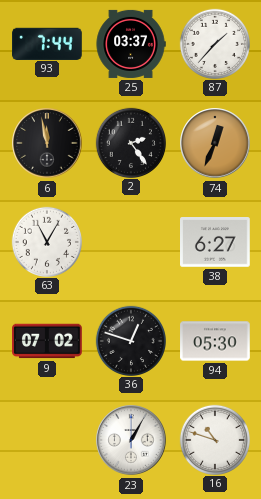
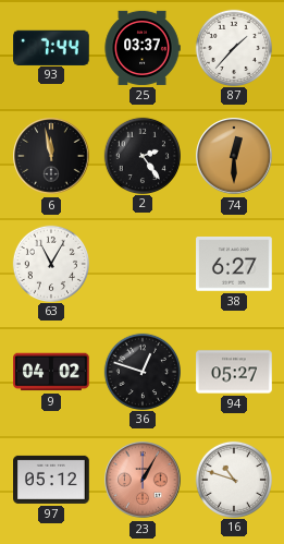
74: 12:34 -> 12:30
9: 07:02 -> 04:02
94: 05:30 -> 05:27
97: none -> 05:12
23 dial: white -> salmon
